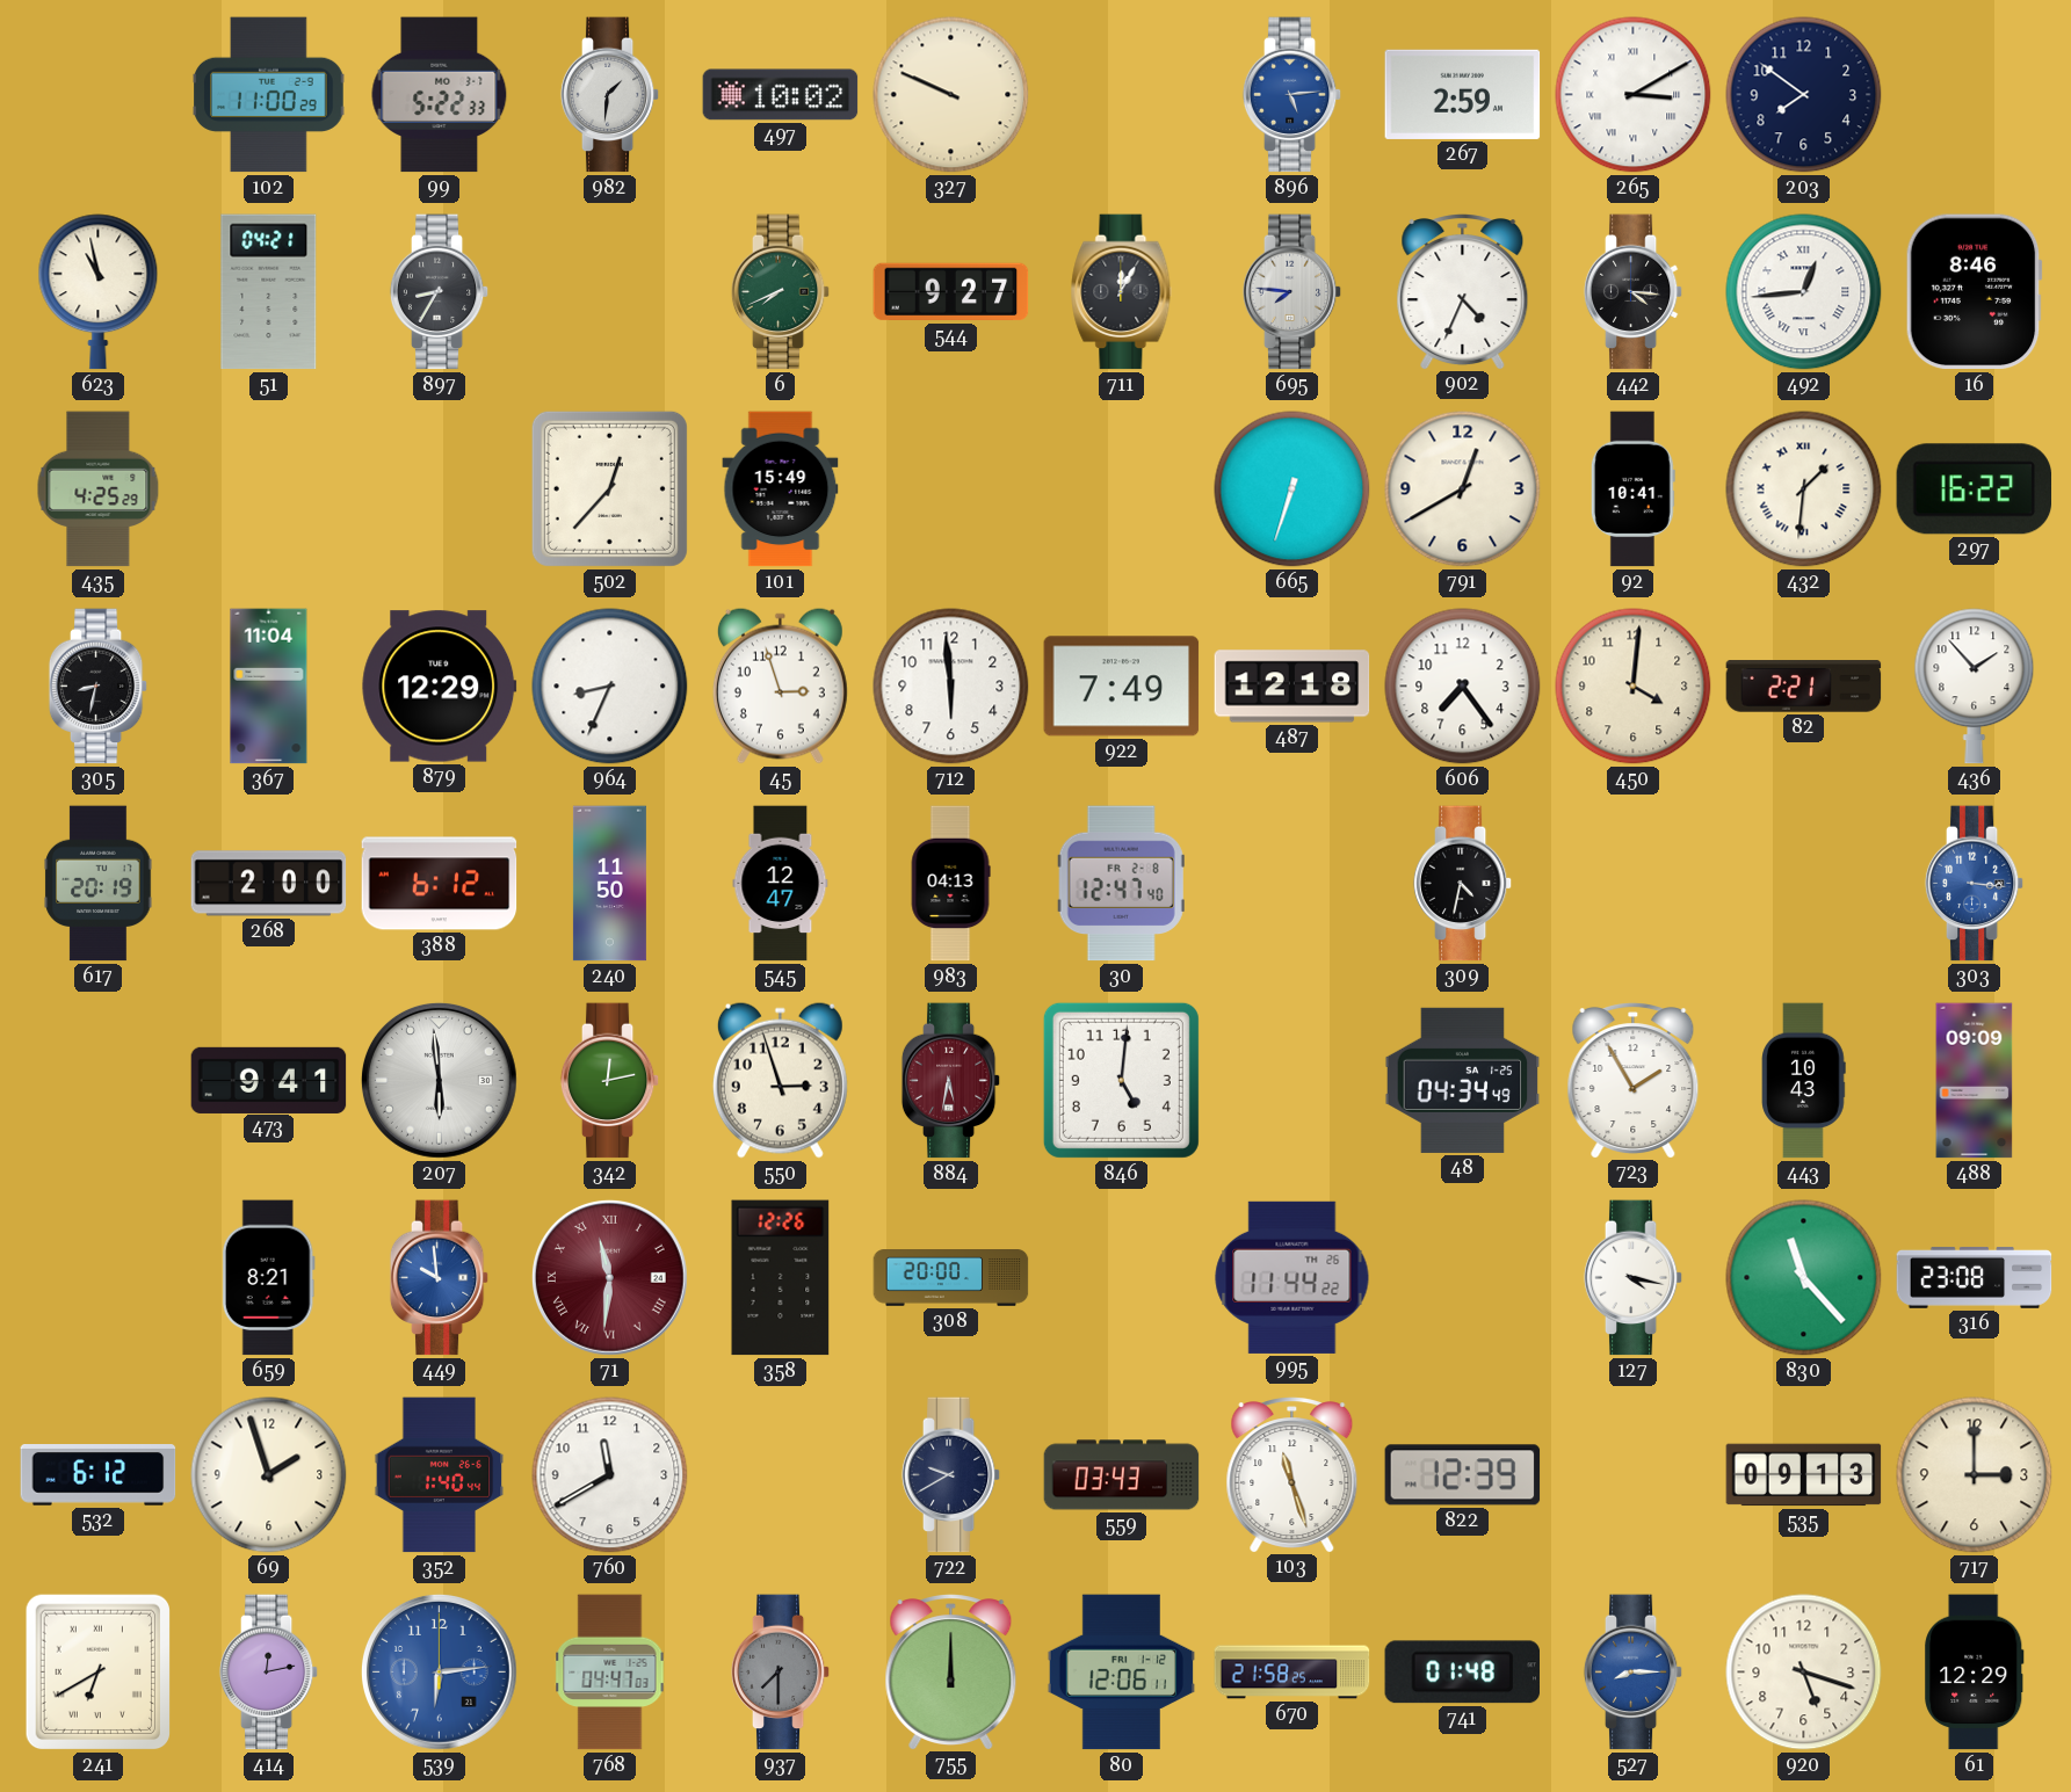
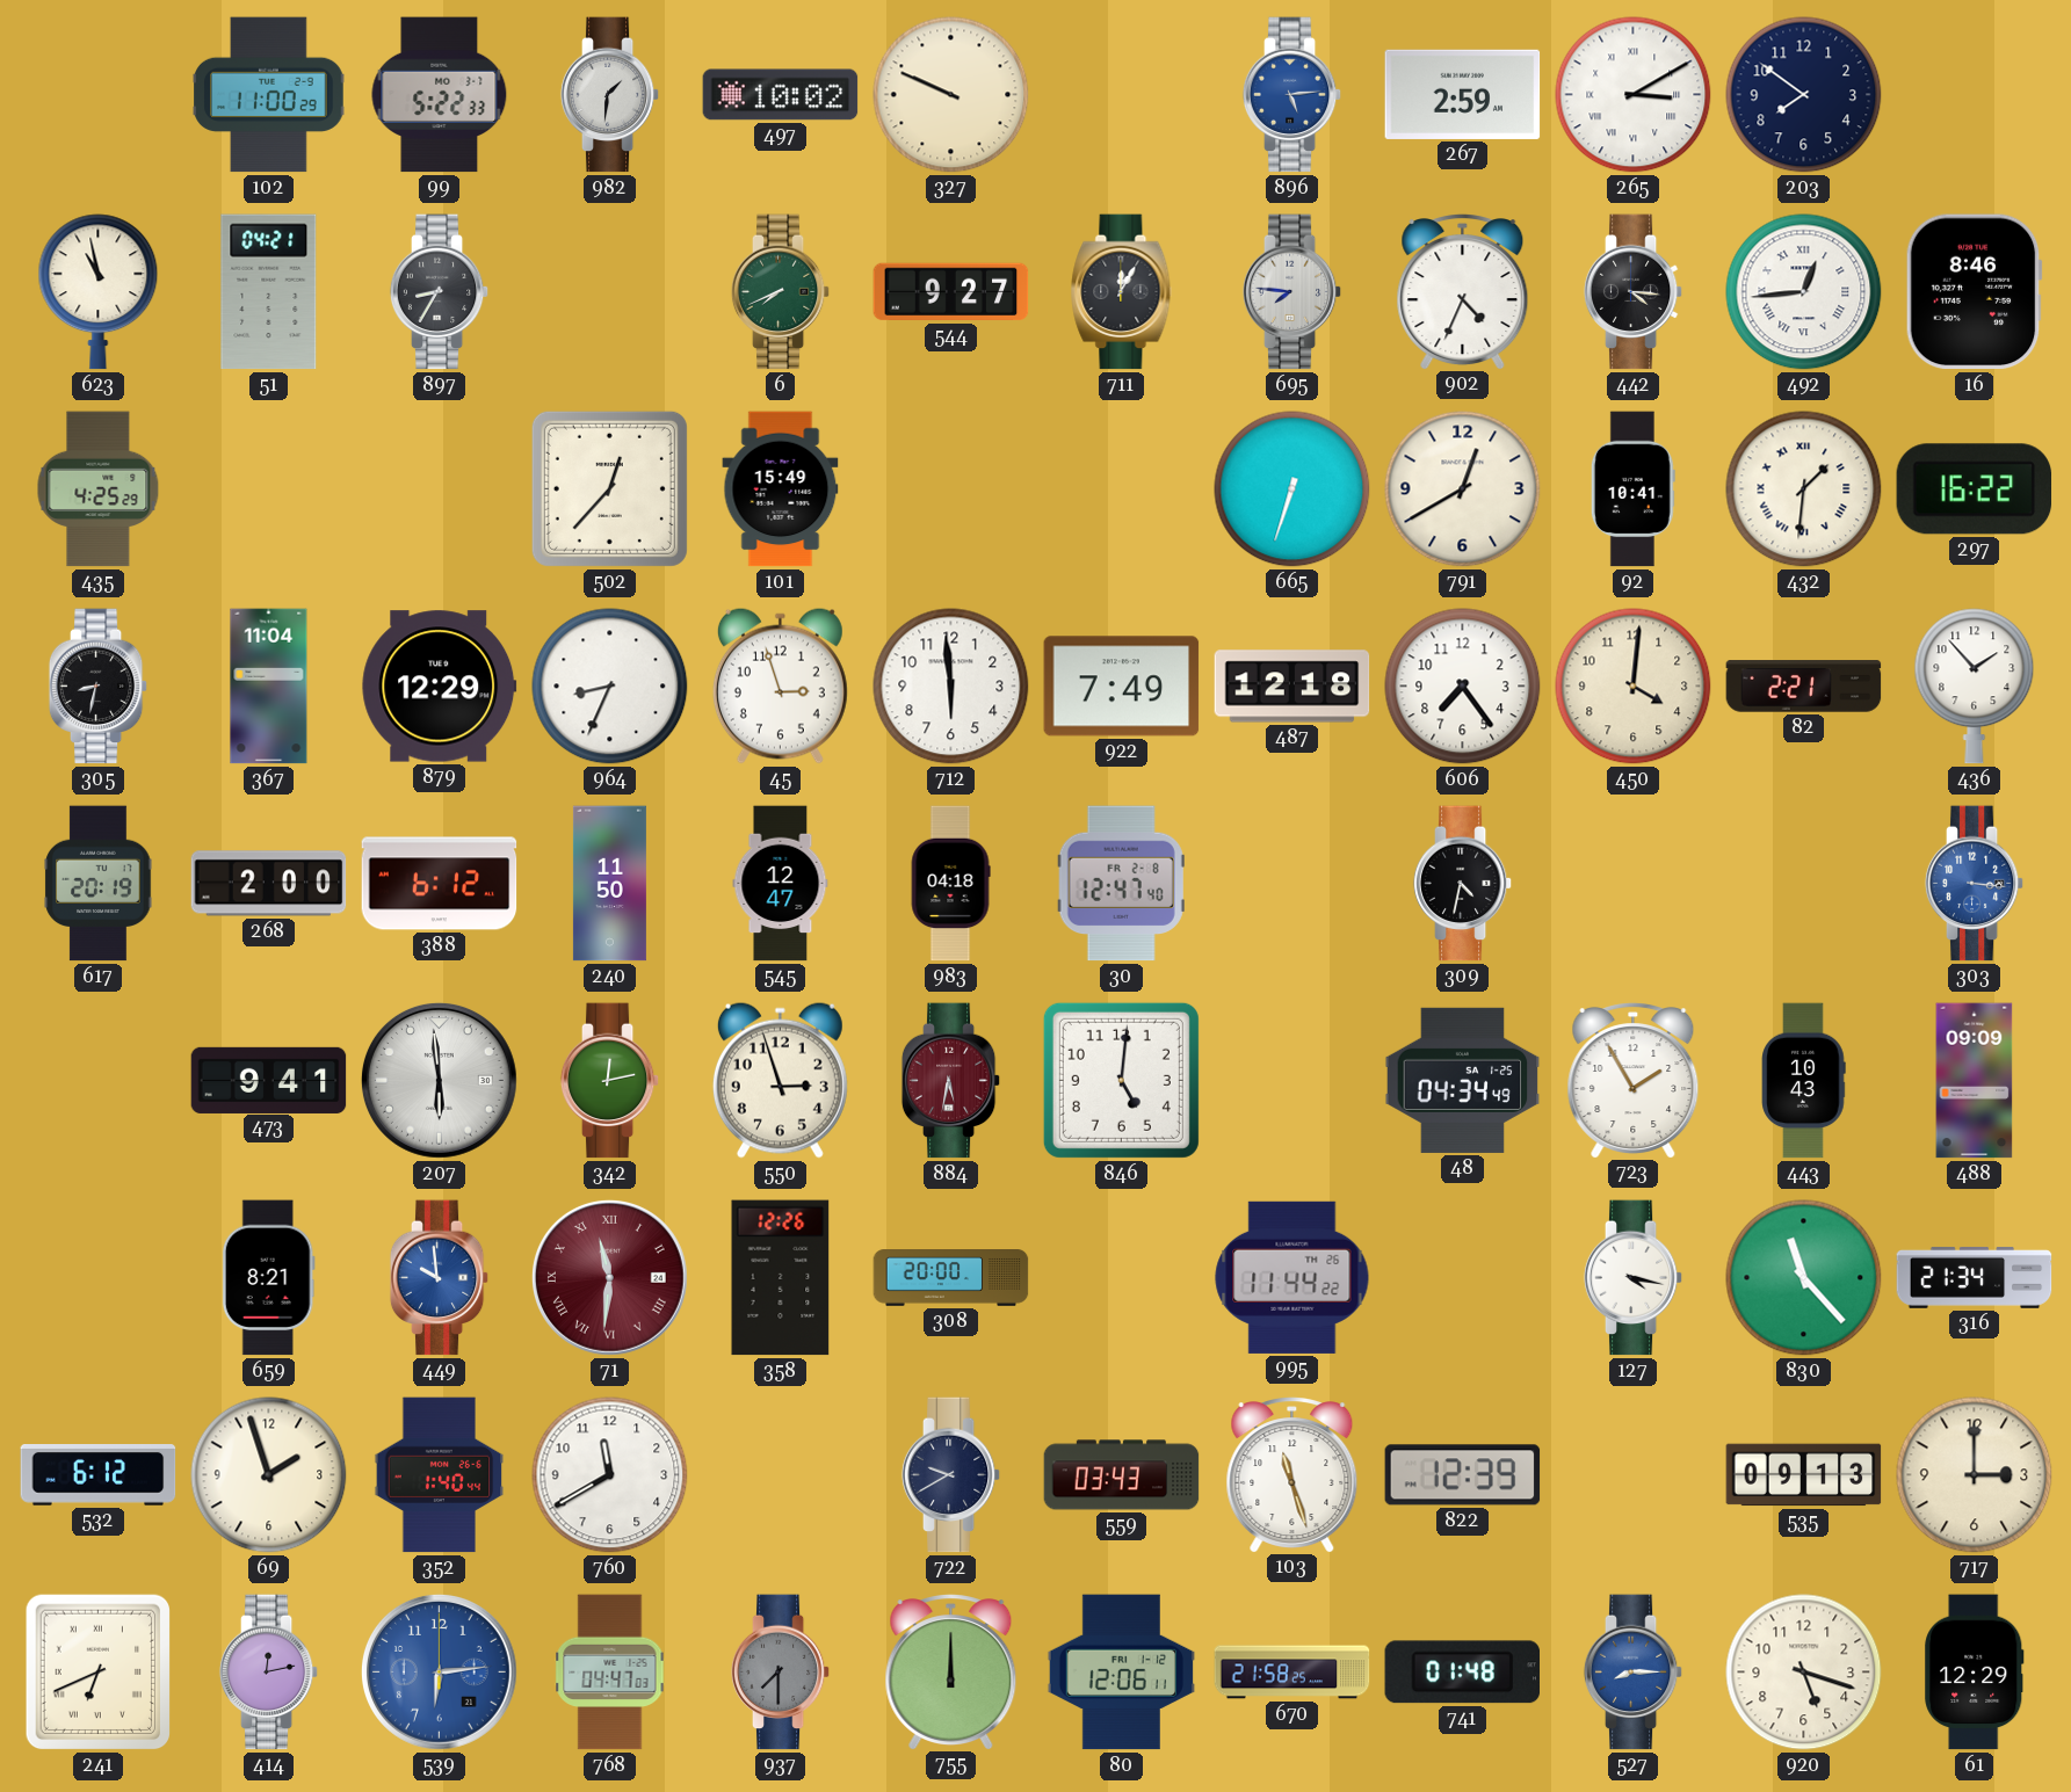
983: 04:13 -> 04:18
316: 23:08 -> 21:34
241: 6:40 -> 6:41
